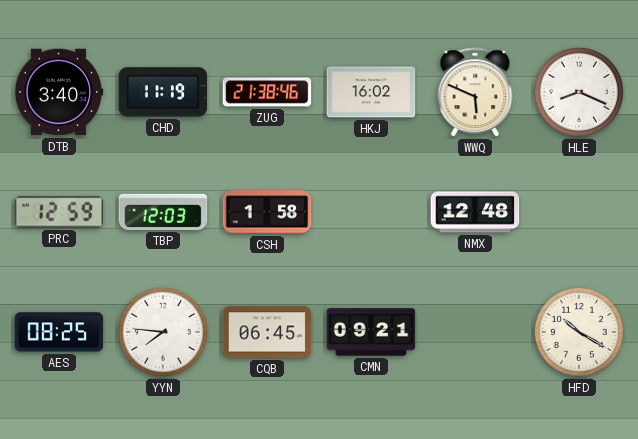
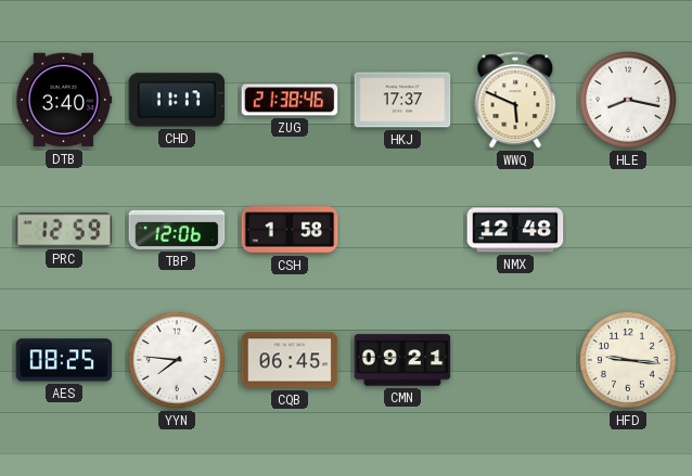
CHD: 11:19 -> 11:17
HKJ: 16:02 -> 17:37
HLE: 8:19 -> 8:17
TBP: 12:03 -> 12:06
HFD: 10:20 -> 9:16
